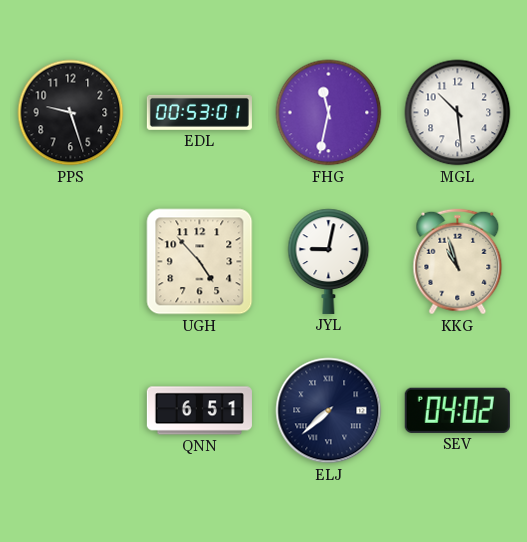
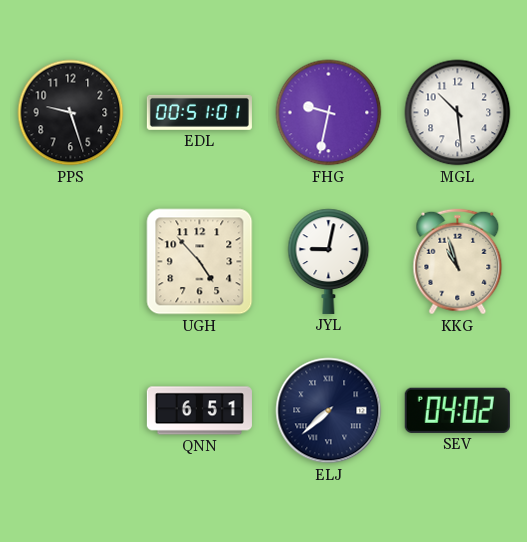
EDL: 00:53 -> 00:51
FHG: 11:32 -> 9:32
